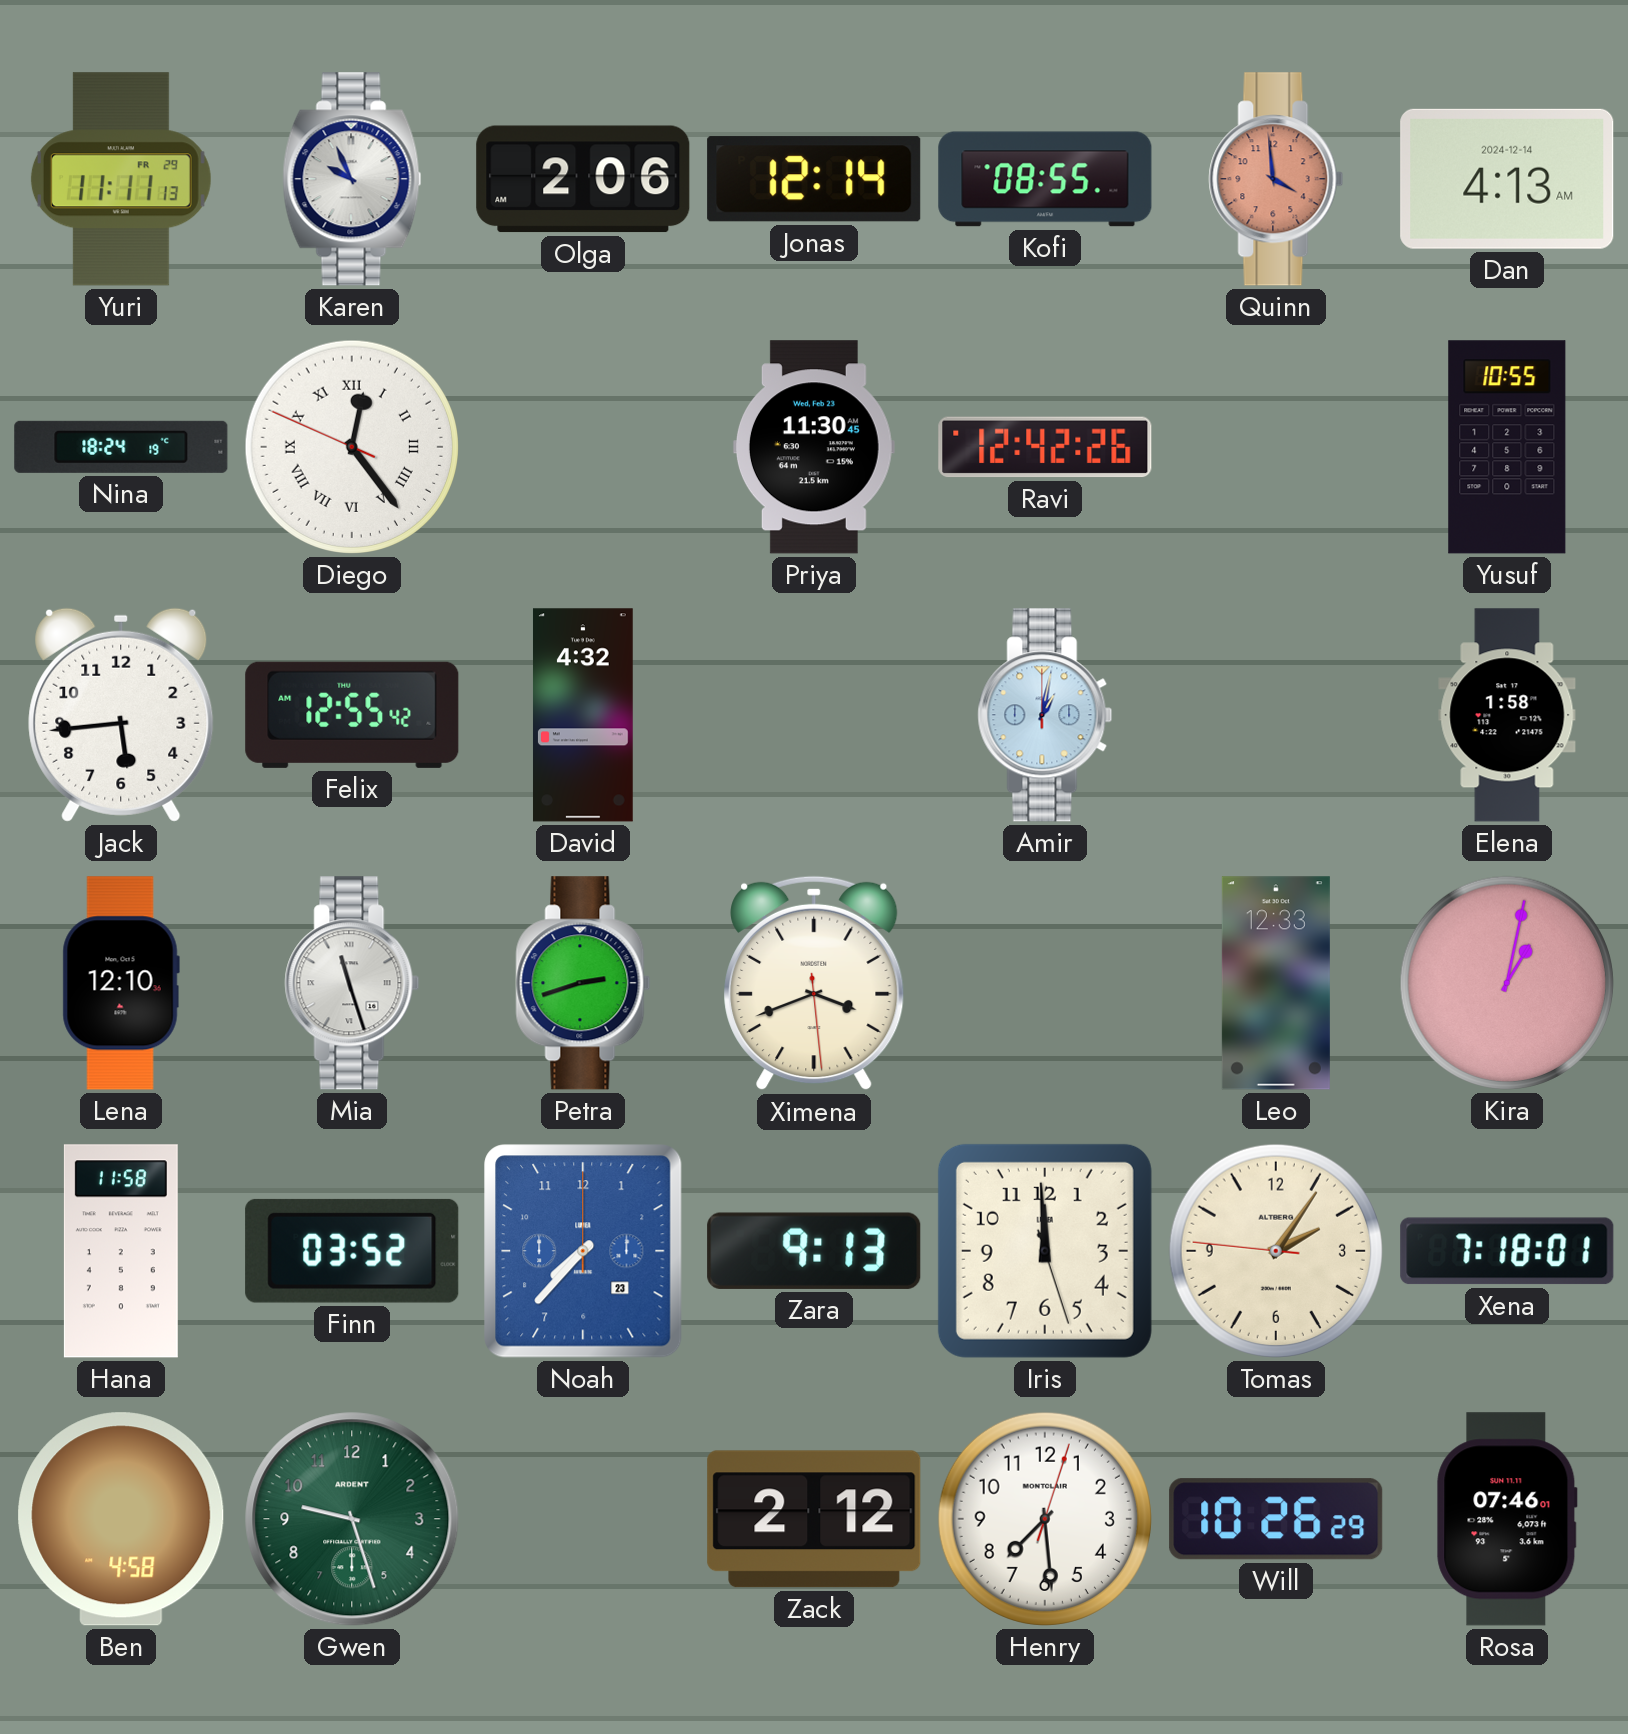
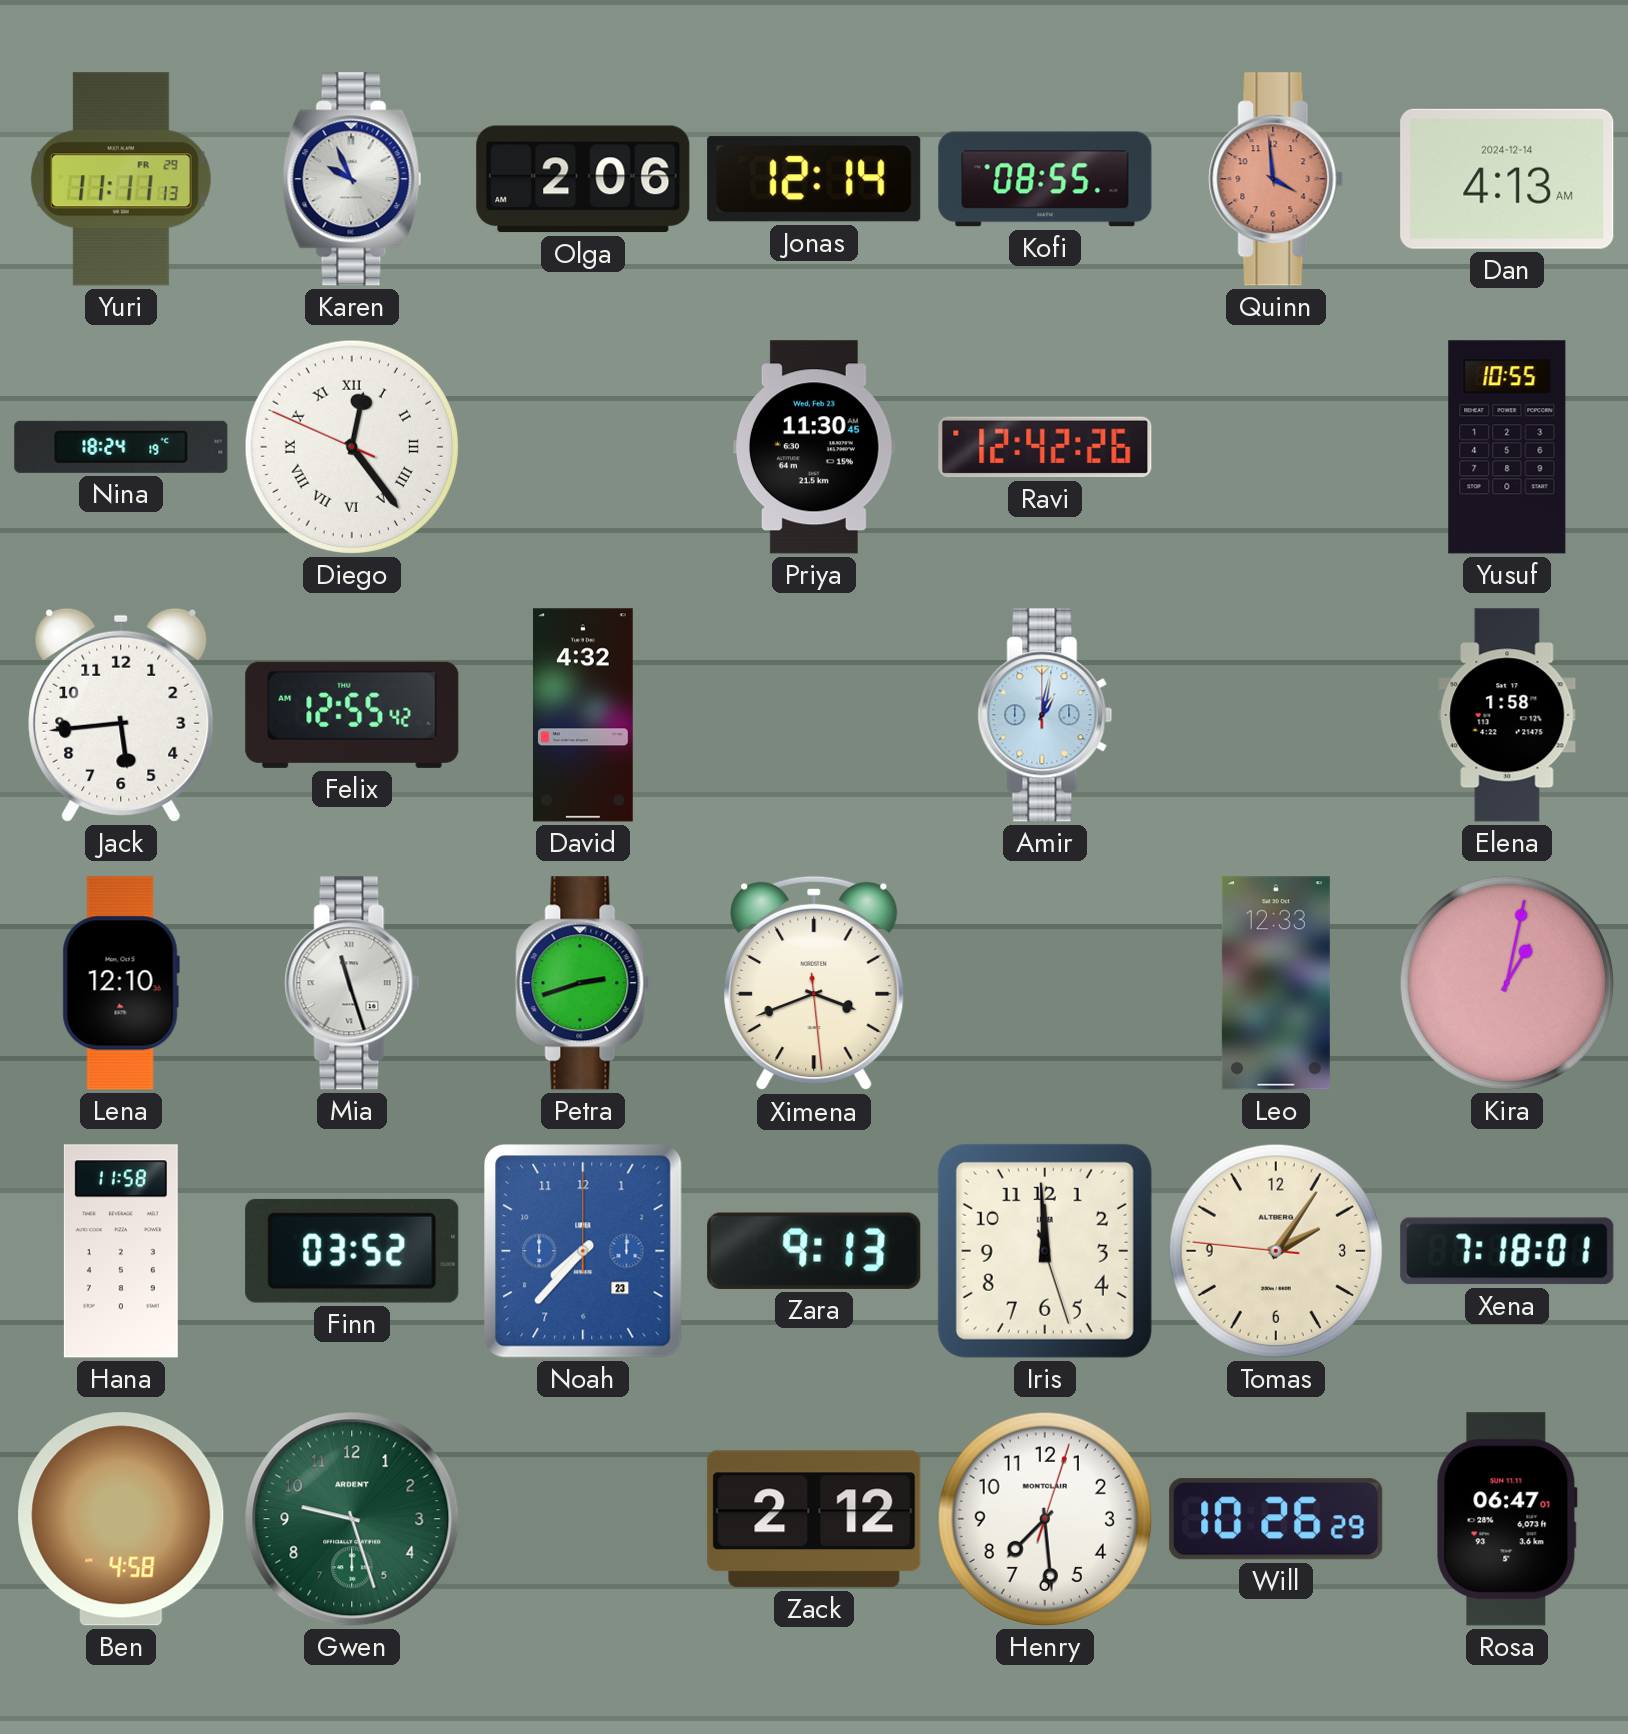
Rosa: 07:46 -> 06:47
